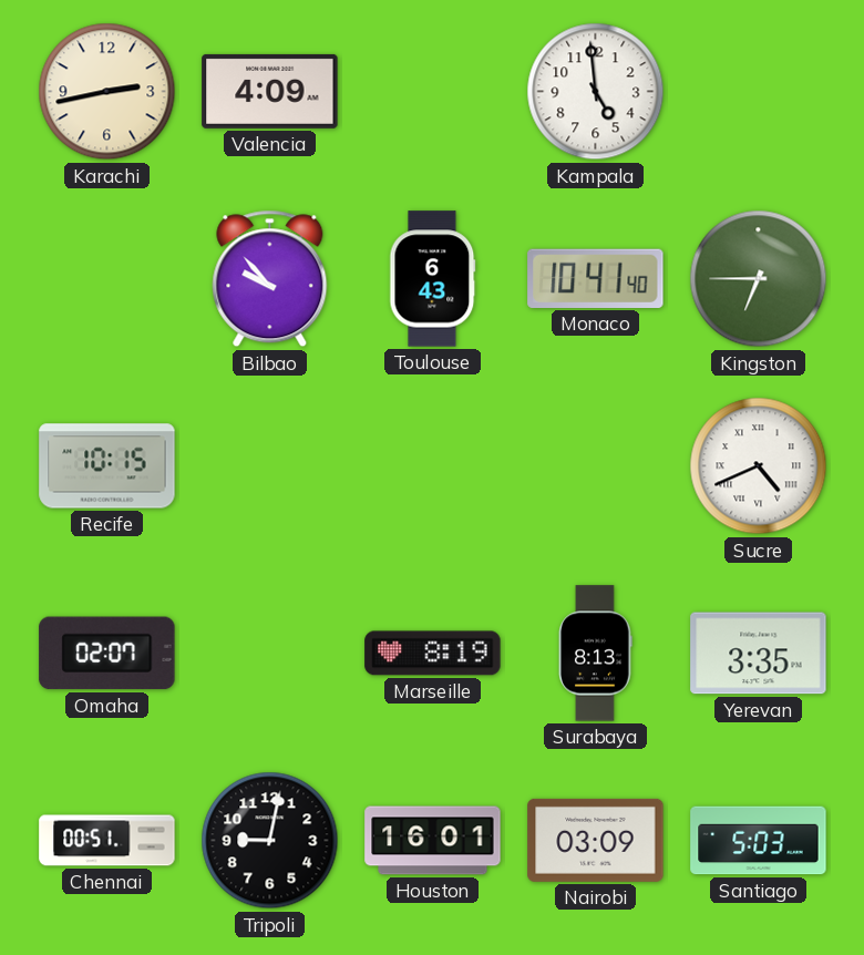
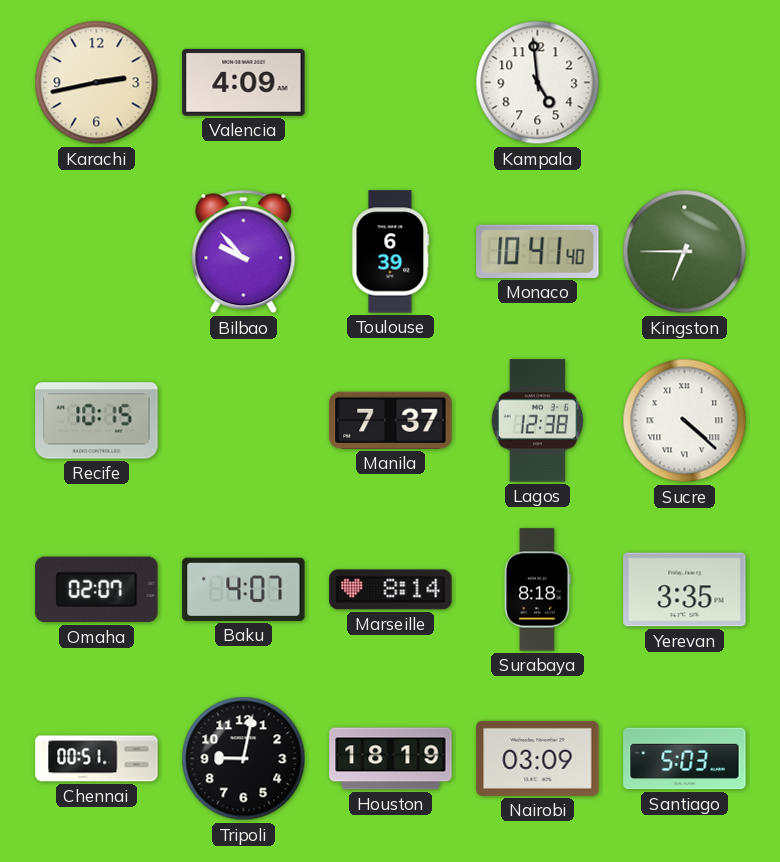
Toulouse: 6:43 -> 6:39
Manila: none -> 7:37
Lagos: none -> 12:38
Sucre: 4:41 -> 4:22
Baku: none -> 4:07
Marseille: 8:19 -> 8:14
Surabaya: 8:13 -> 8:18
Houston: 16:01 -> 18:19
